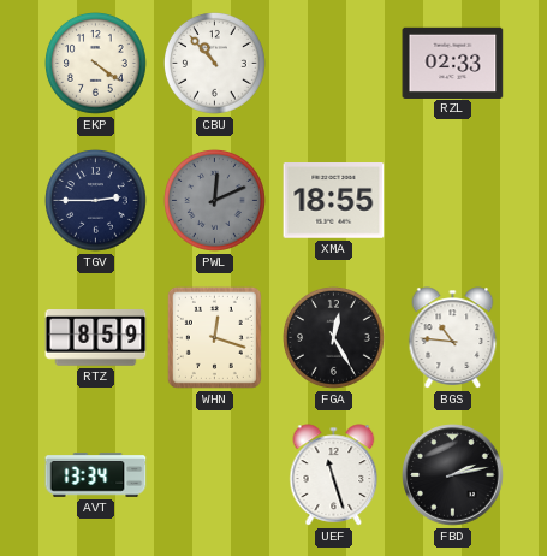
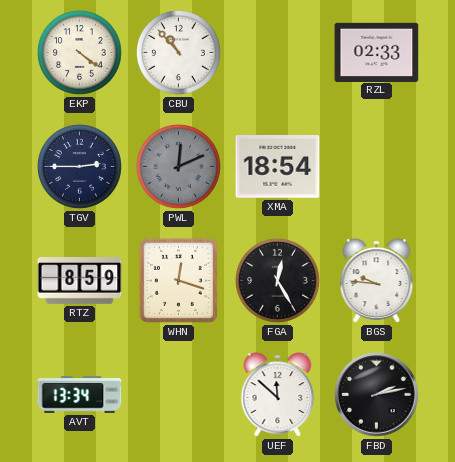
XMA: 18:55 -> 18:54
BGS: 10:46 -> 9:46
UEF: 11:27 -> 11:52
